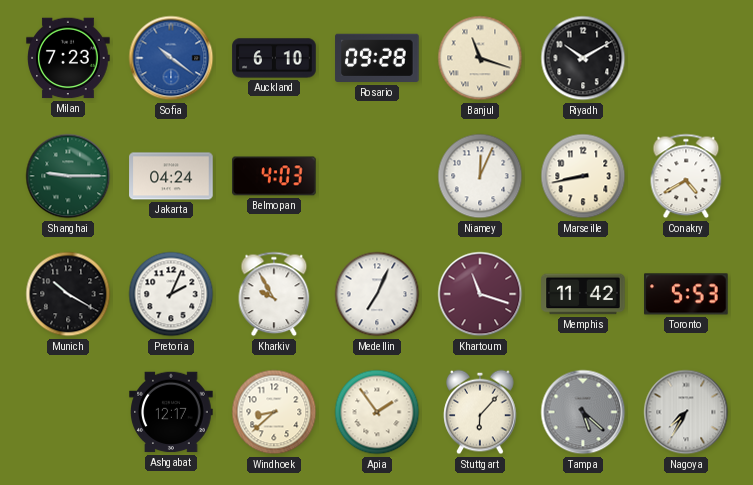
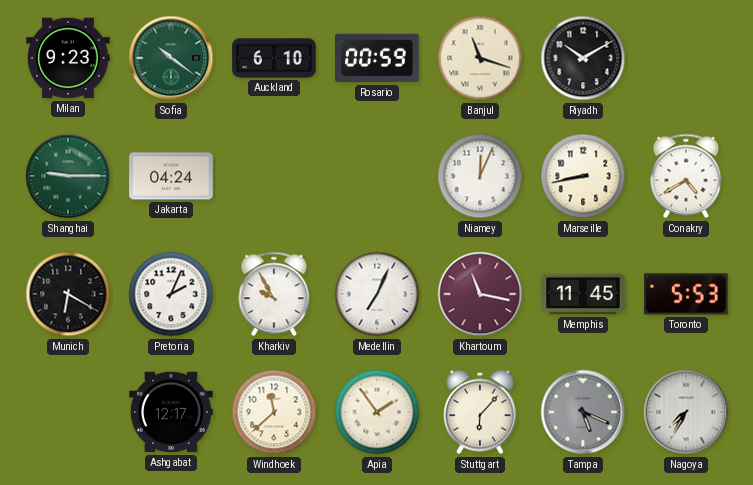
Milan: 7:23 -> 9:23
Sofia dial: blue -> green
Rosario: 09:28 -> 00:59
Belmopan: 4:03 -> none
Munich: 10:20 -> 6:20
Khartoum: 11:18 -> 11:17
Memphis: 11:42 -> 11:45
Windhoek: 8:38 -> 11:38
Tampa: 5:22 -> 5:19
